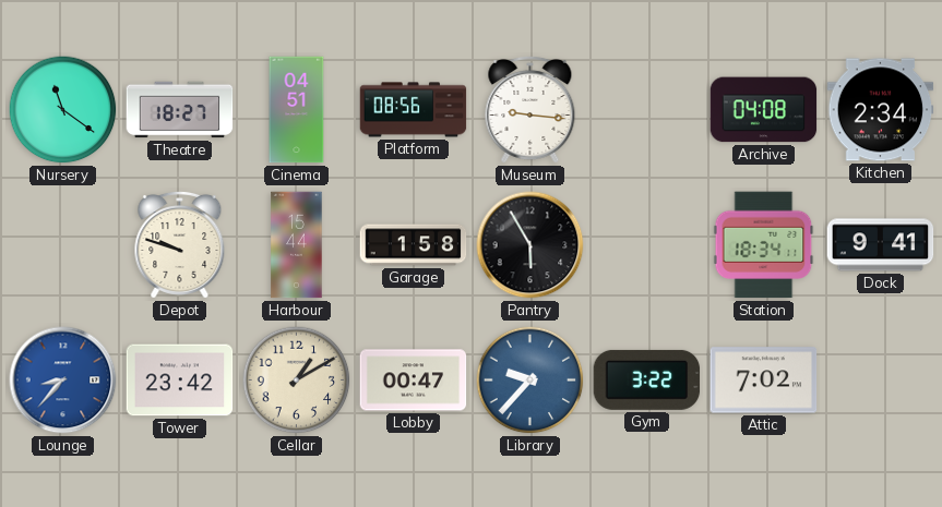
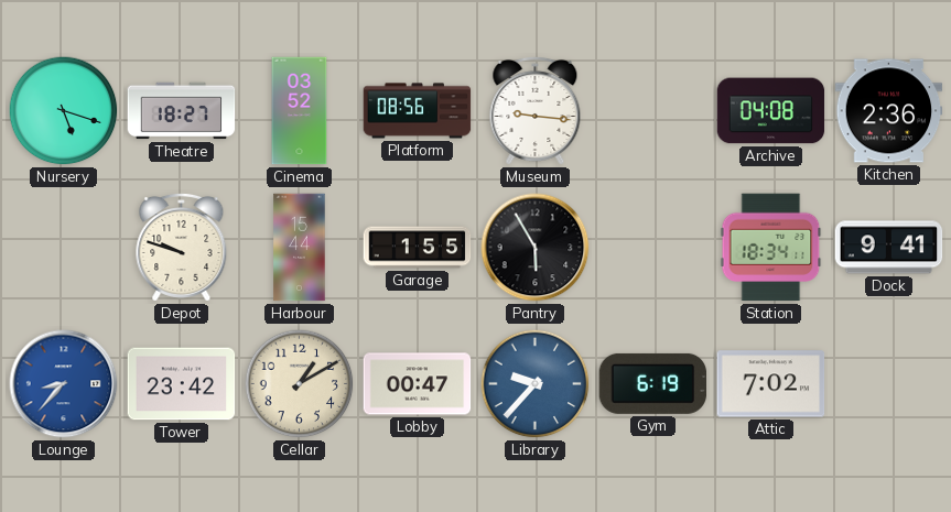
Nursery: 11:21 -> 5:18
Cinema: 04:51 -> 03:52
Kitchen: 2:34 -> 2:36
Garage: 1:58 -> 1:55
Gym: 3:22 -> 6:19
